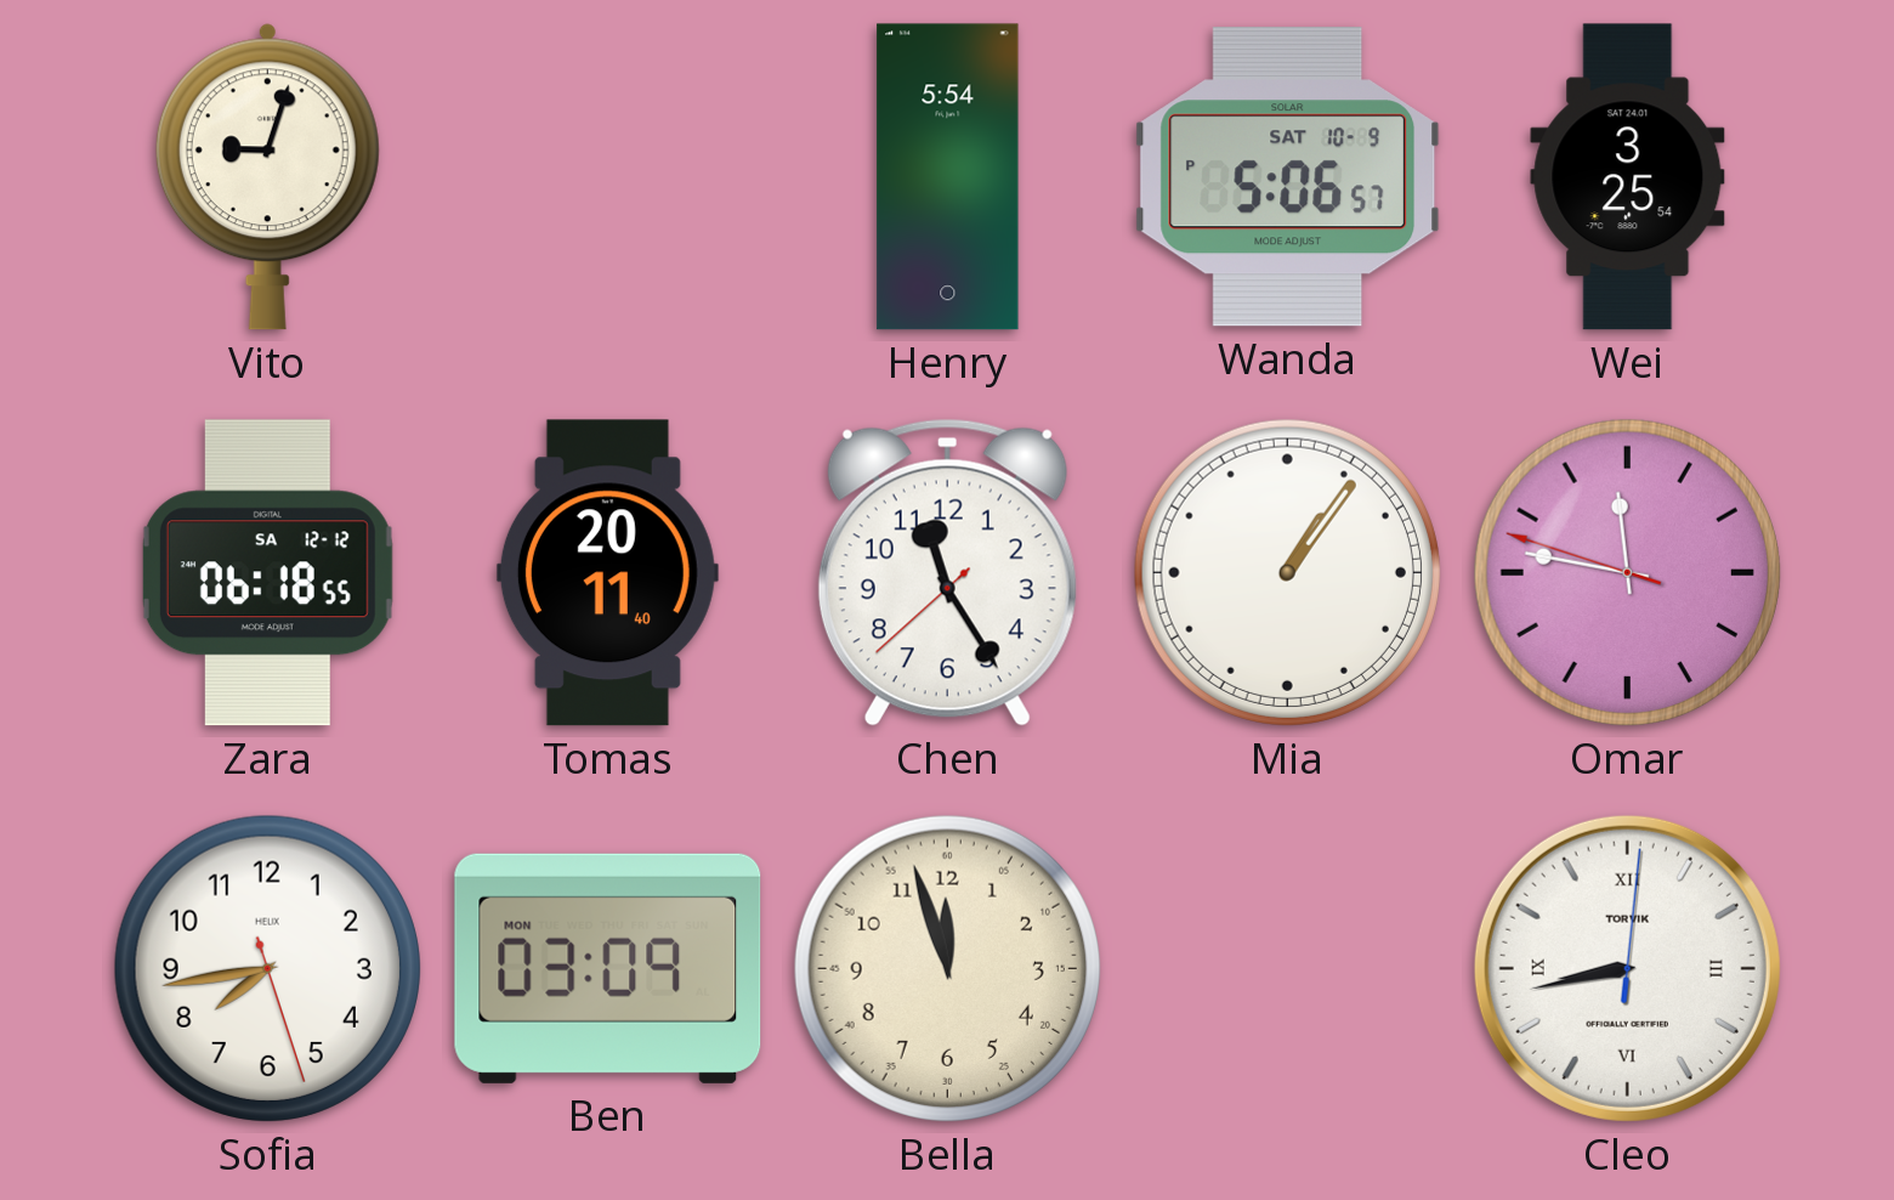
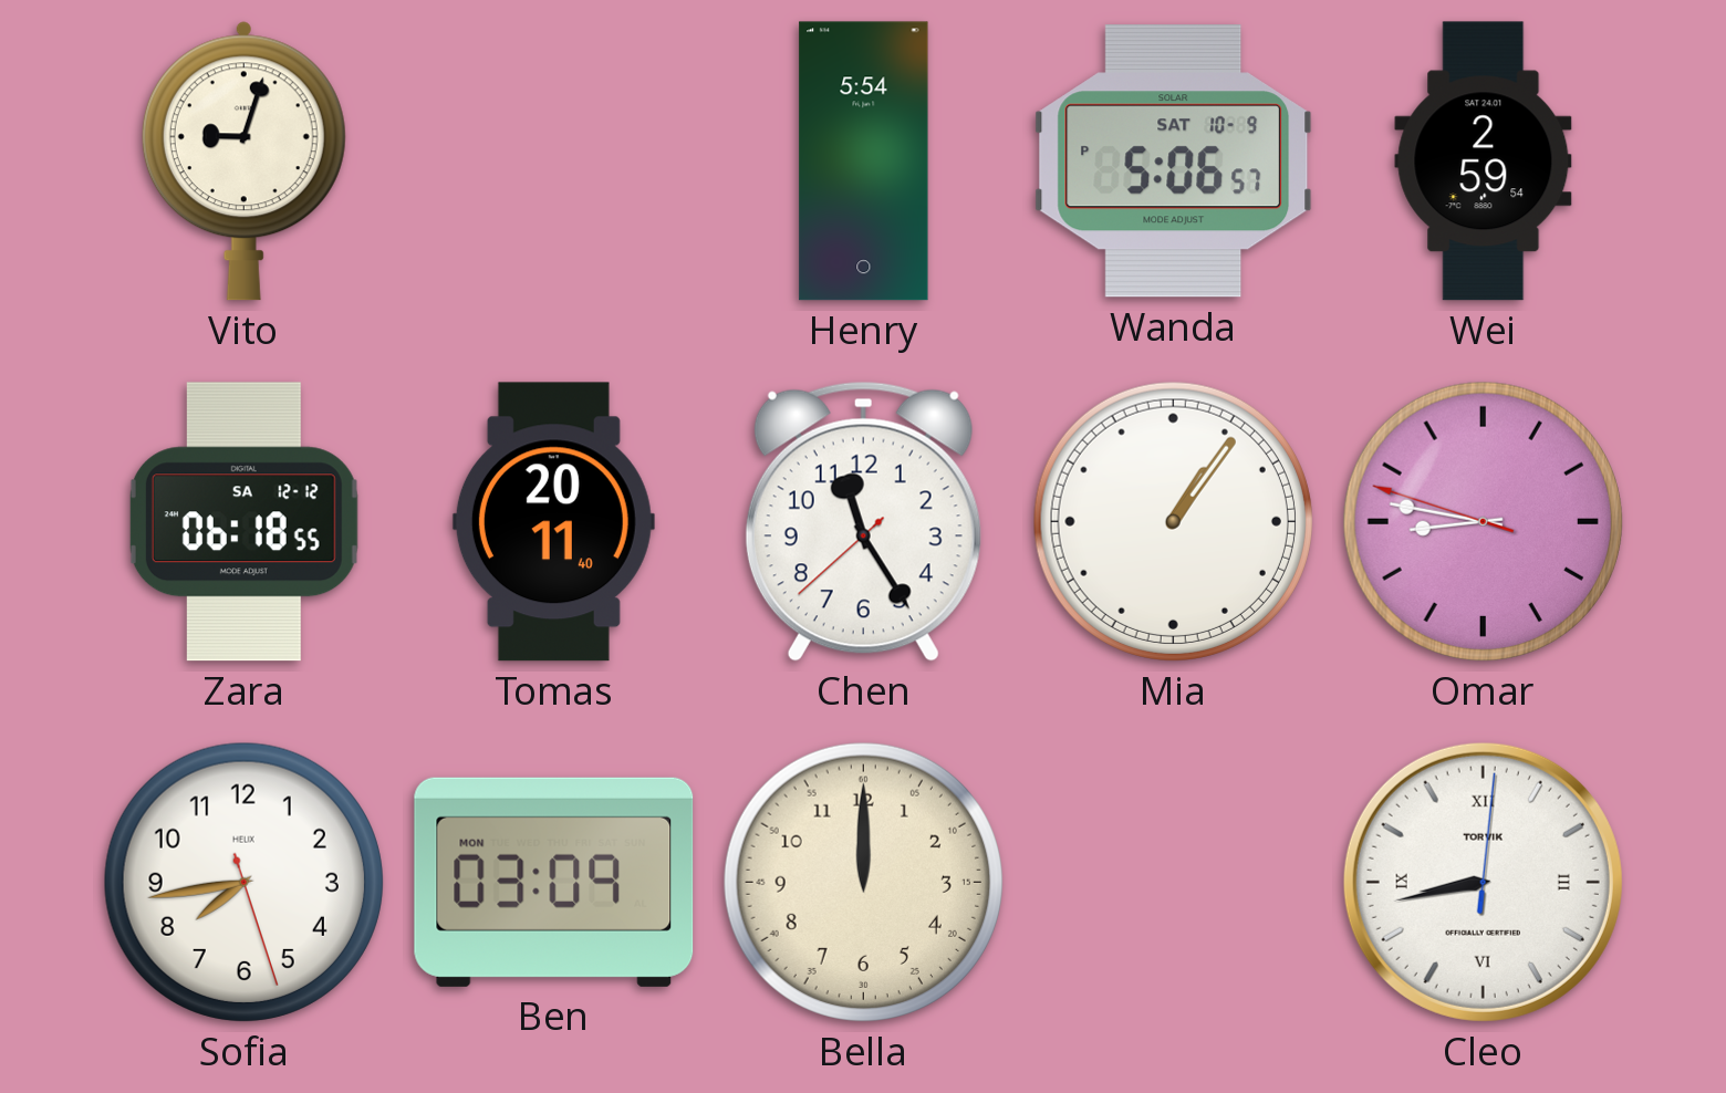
Wei: 3:25 -> 2:59
Omar: 11:46 -> 8:46
Bella: 11:57 -> 12:00
